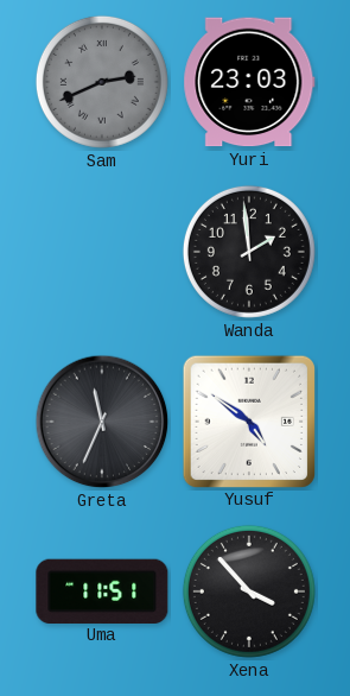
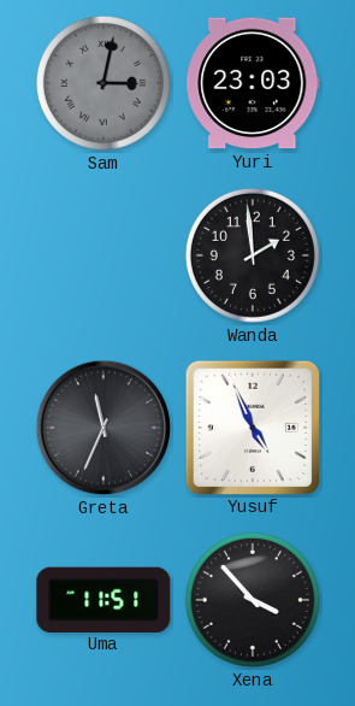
Sam: 2:41 -> 3:02
Yusuf: 4:51 -> 4:56
